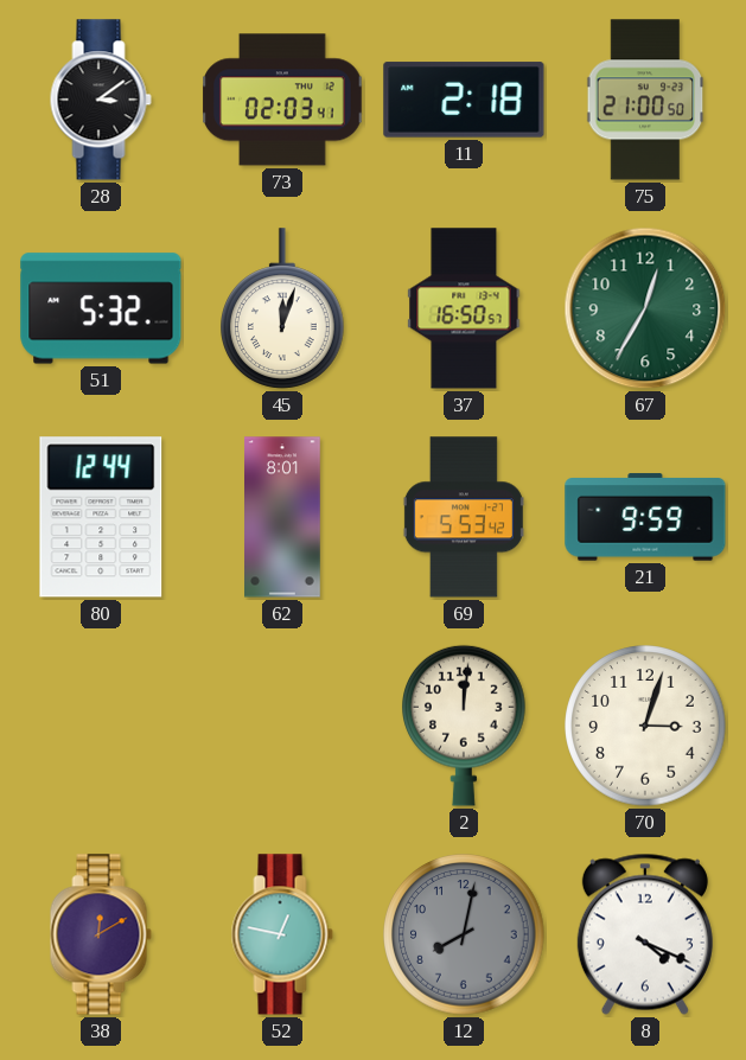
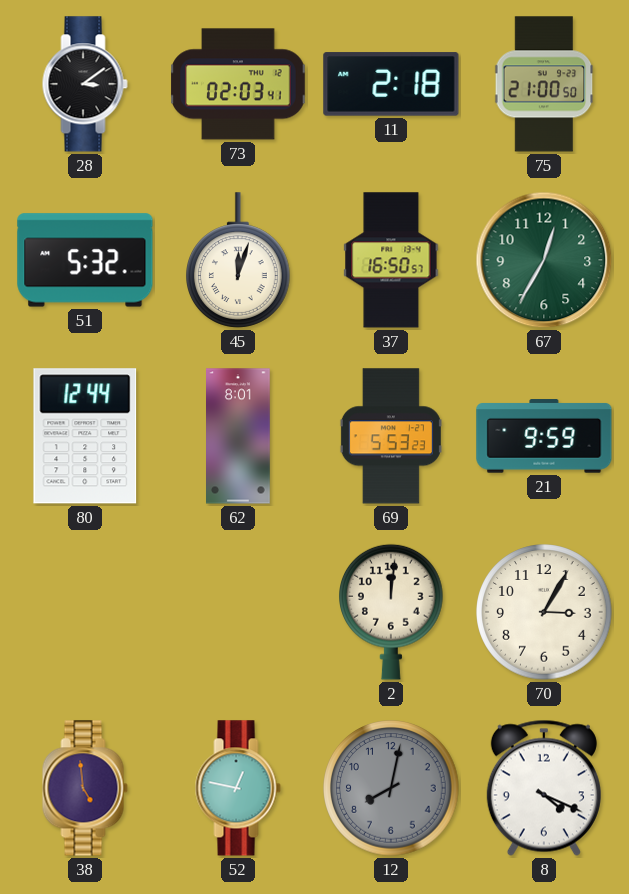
69: 5:53:42 -> 5:53:23
70: 3:03 -> 3:05
38: 12:10 -> 4:59
